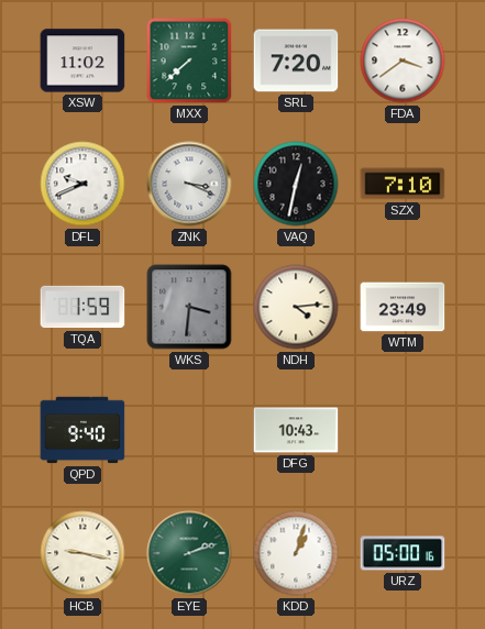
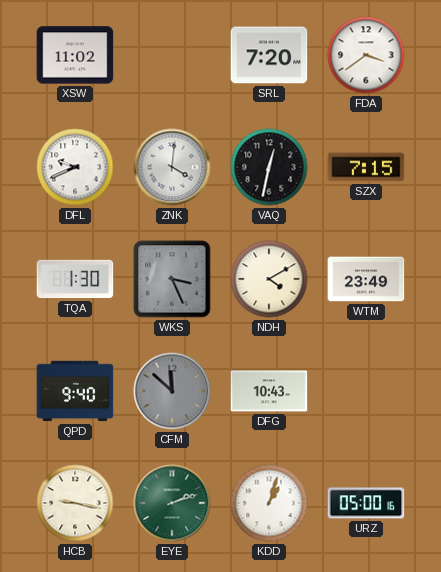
MXX: 7:38 -> none
ZNK: 3:19 -> 4:01
SZX: 7:10 -> 7:15
TQA: 1:59 -> 1:30
WKS: 3:31 -> 3:26
NDH: 4:14 -> 4:10
CFM: none -> 11:52
